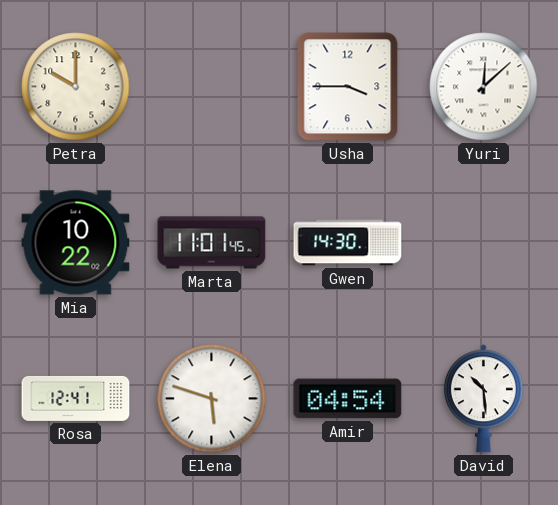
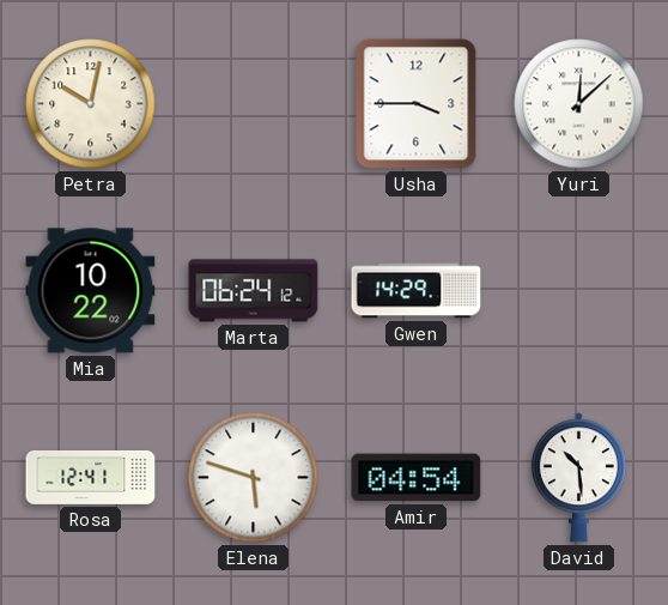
Petra: 10:00 -> 10:02
Marta: 11:01 -> 06:24
Gwen: 14:30 -> 14:29
